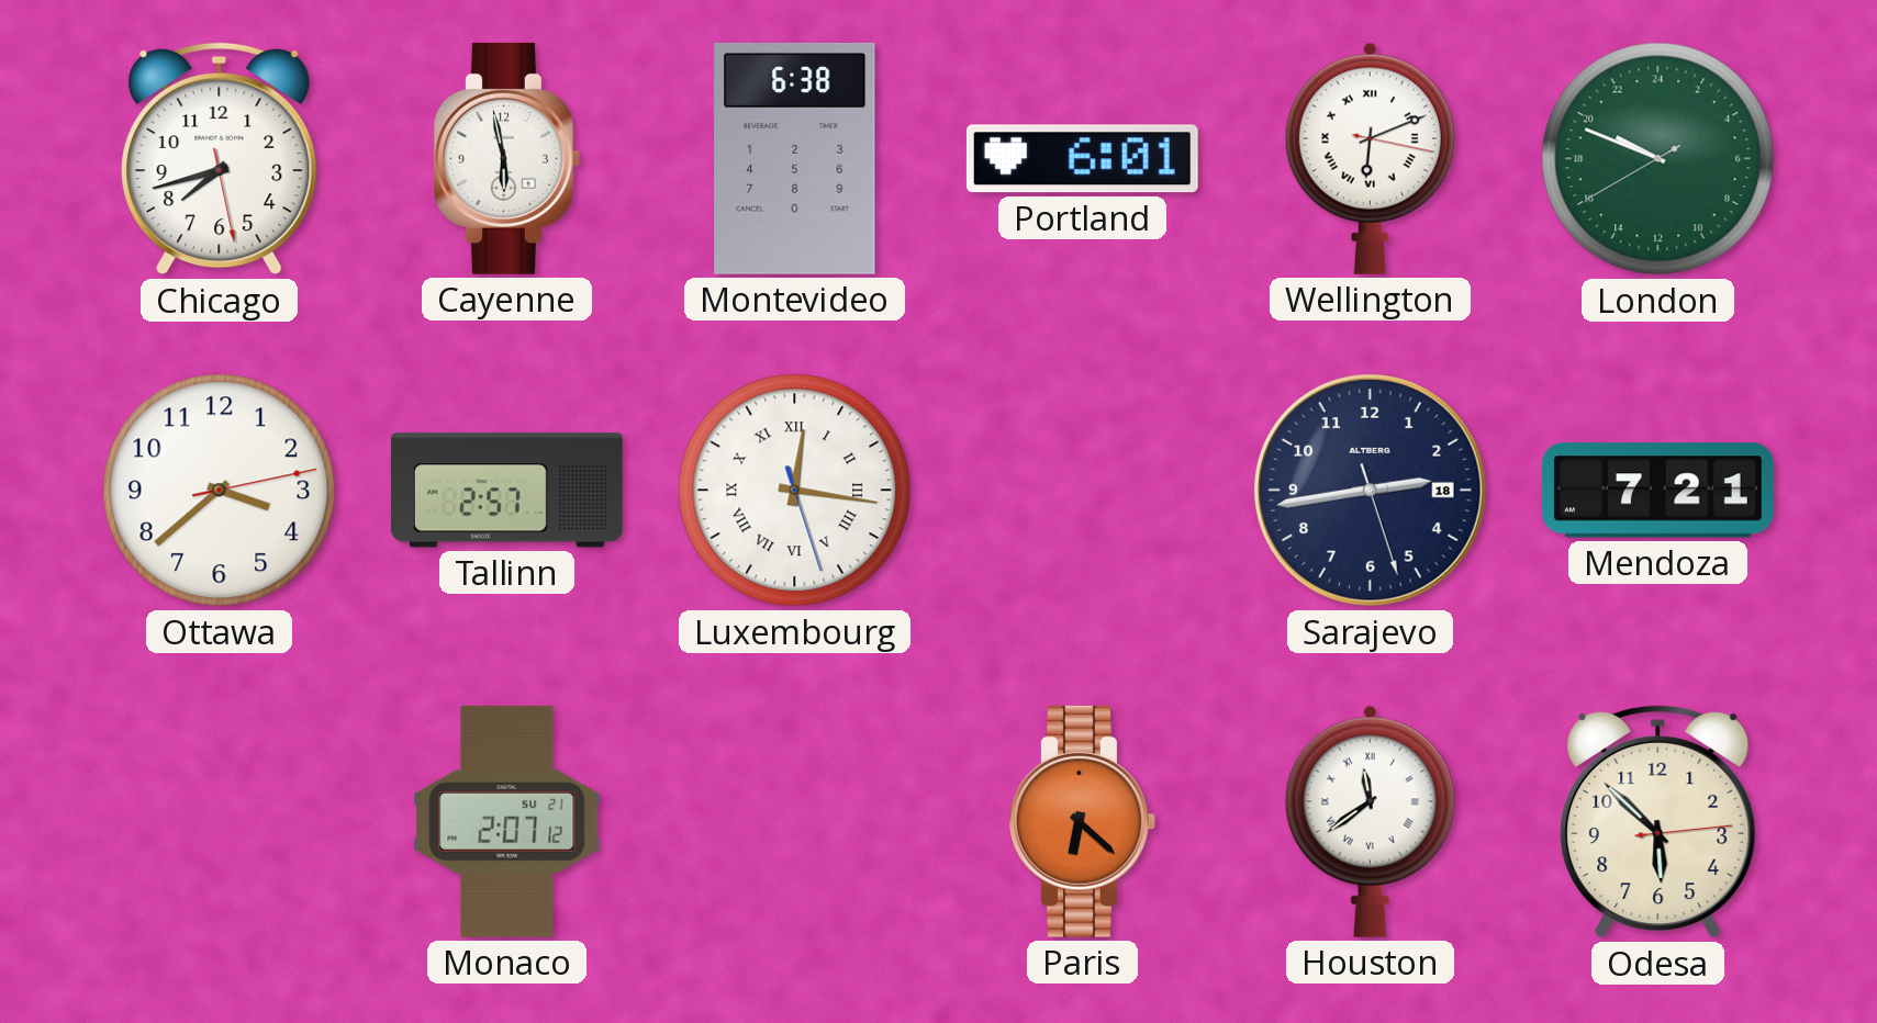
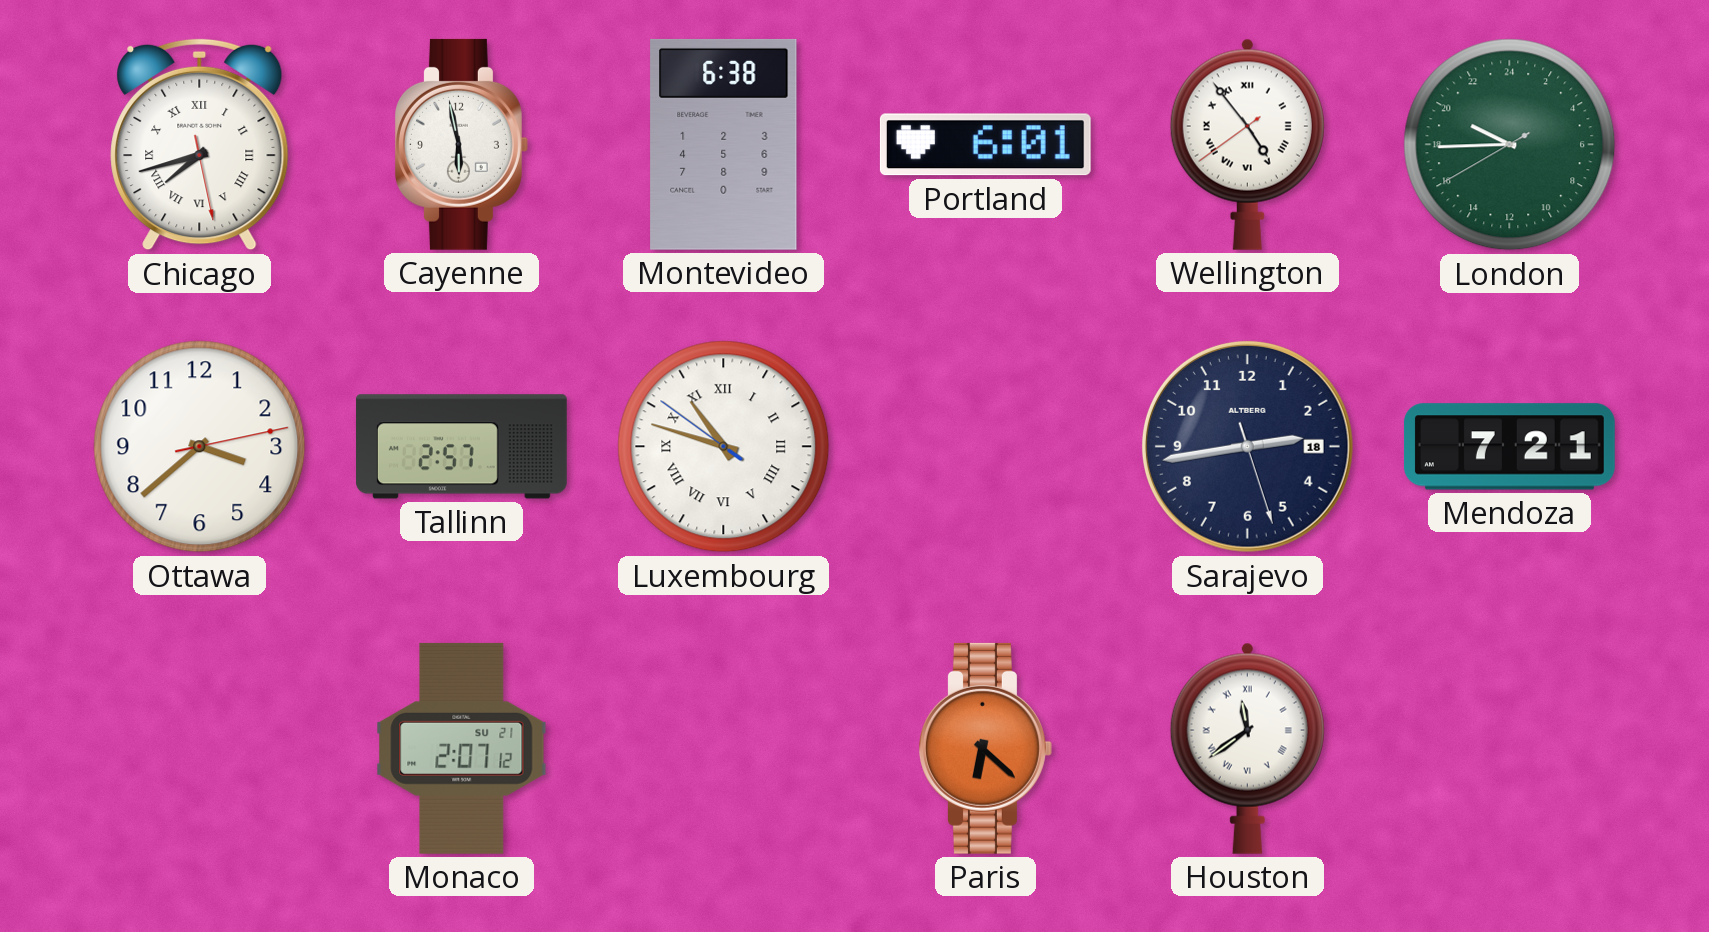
Chicago numerals: Arabic -> Roman
Wellington: 6:11 -> 4:53
London: 19:48 -> 19:44
Luxembourg: 12:16 -> 10:47
Odesa: 5:52 -> none
